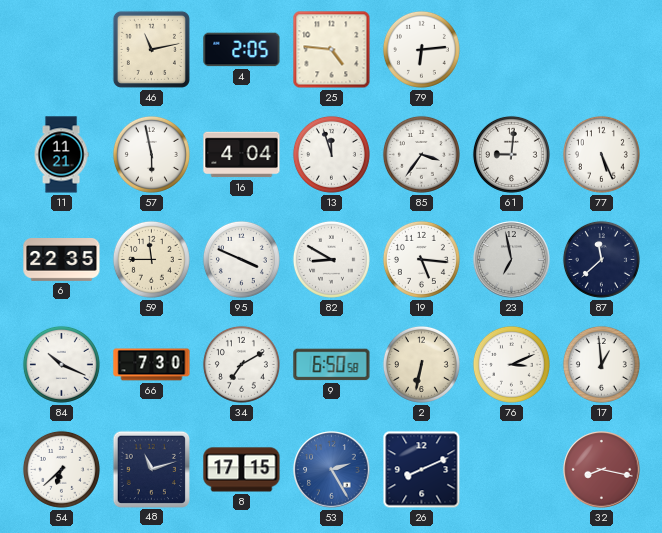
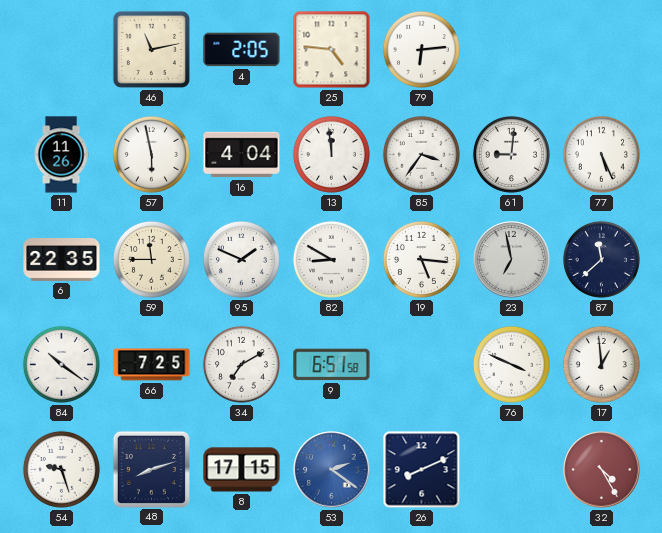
11: 11:21 -> 11:26
13: 11:57 -> 11:59
95: 3:49 -> 1:49
84: 10:19 -> 10:21
66: 7:30 -> 7:25
9: 6:50 -> 6:51
2: 6:32 -> none
76: 3:11 -> 3:49
54: 6:38 -> 9:27
48: 11:12 -> 8:12
53: 2:25 -> 2:21
32: 8:17 -> 4:25
